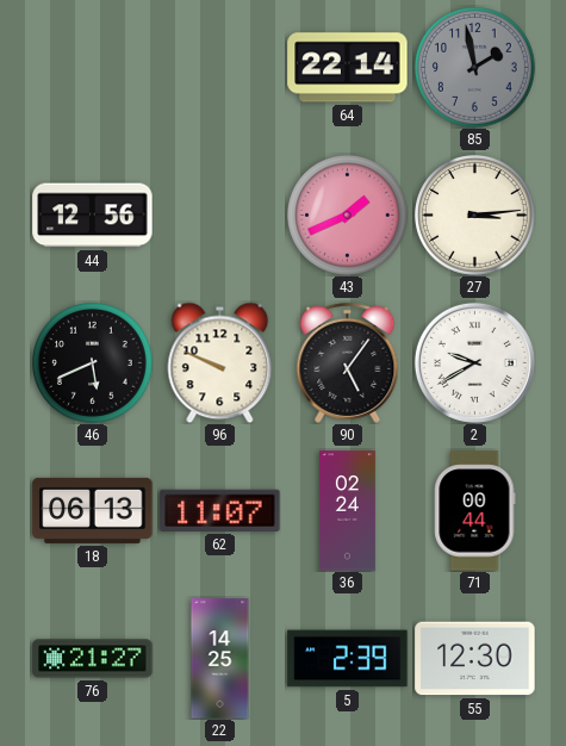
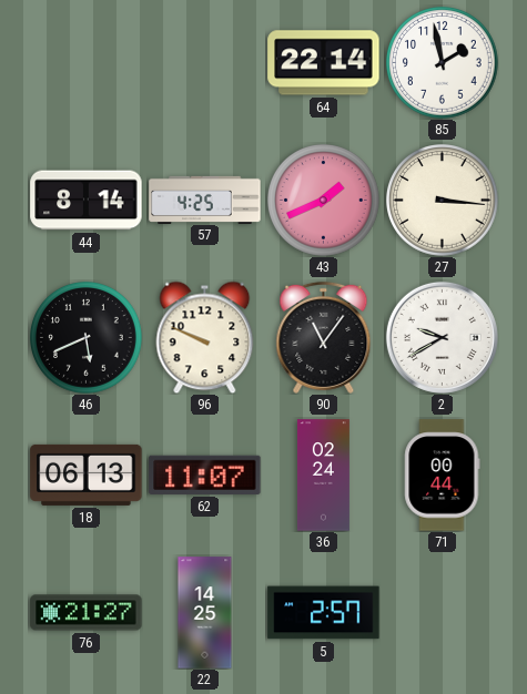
85 dial: grey -> white
44: 12:56 -> 8:14
57: none -> 4:25
27: 3:14 -> 3:16
90: 5:06 -> 11:06
5: 2:39 -> 2:57
55: 12:30 -> none
